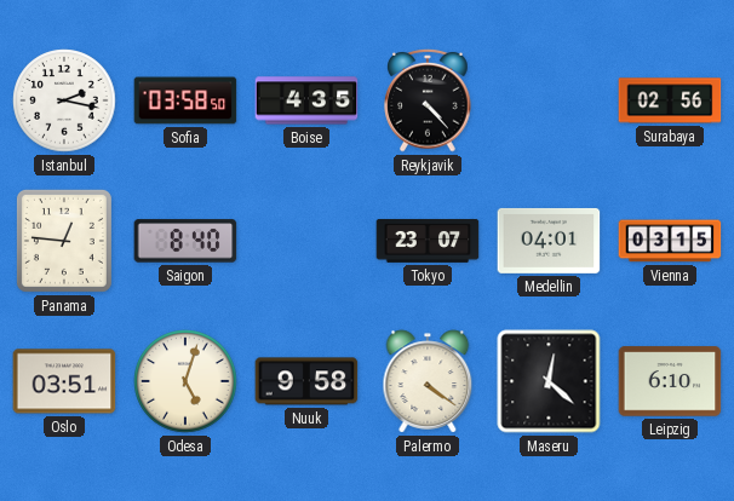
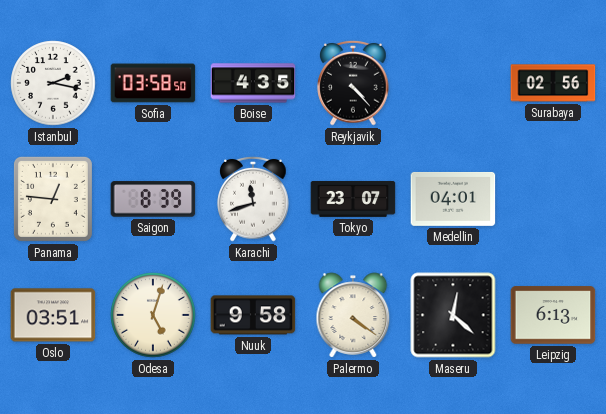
Saigon: 8:40 -> 8:39
Karachi: none -> 11:42
Vienna: 03:15 -> none
Leipzig: 6:10 -> 6:13
